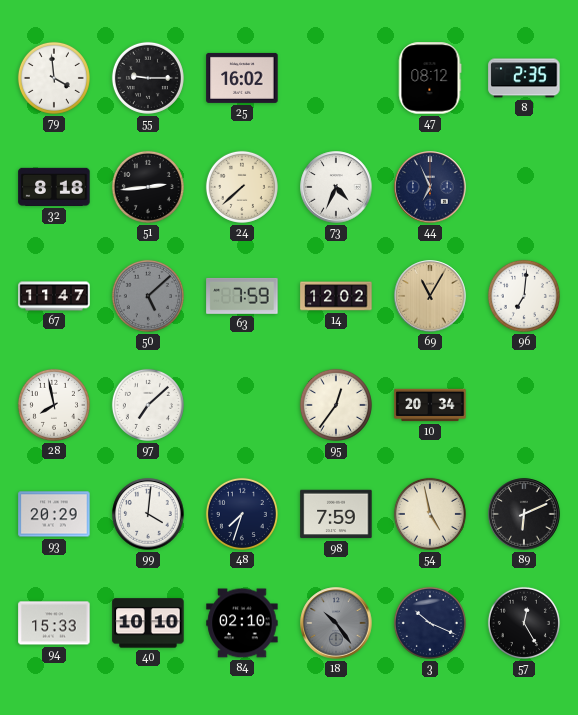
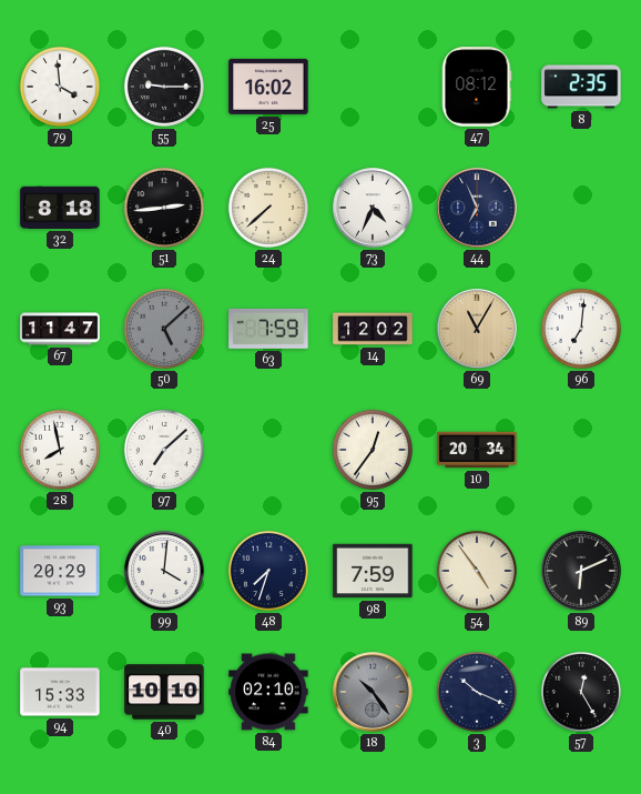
54: 4:58 -> 4:54
